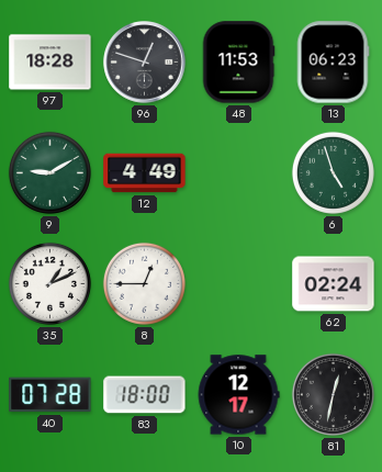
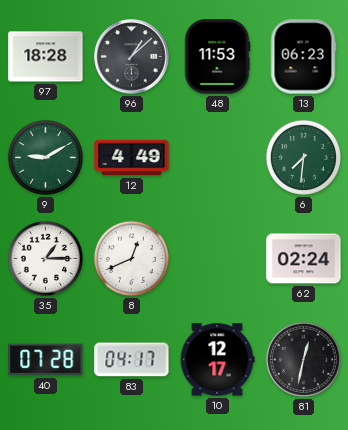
96: 12:48 -> 1:08
6: 4:57 -> 7:31
35: 1:11 -> 1:15
8: 12:45 -> 12:41
83: 18:00 -> 04:17
